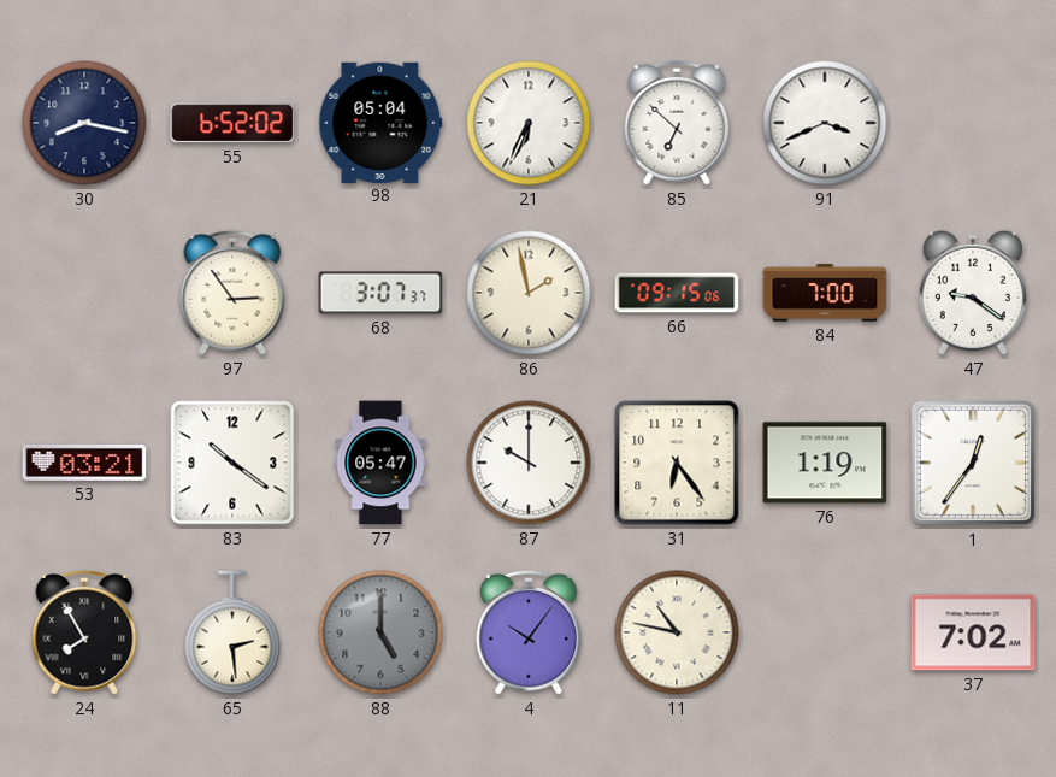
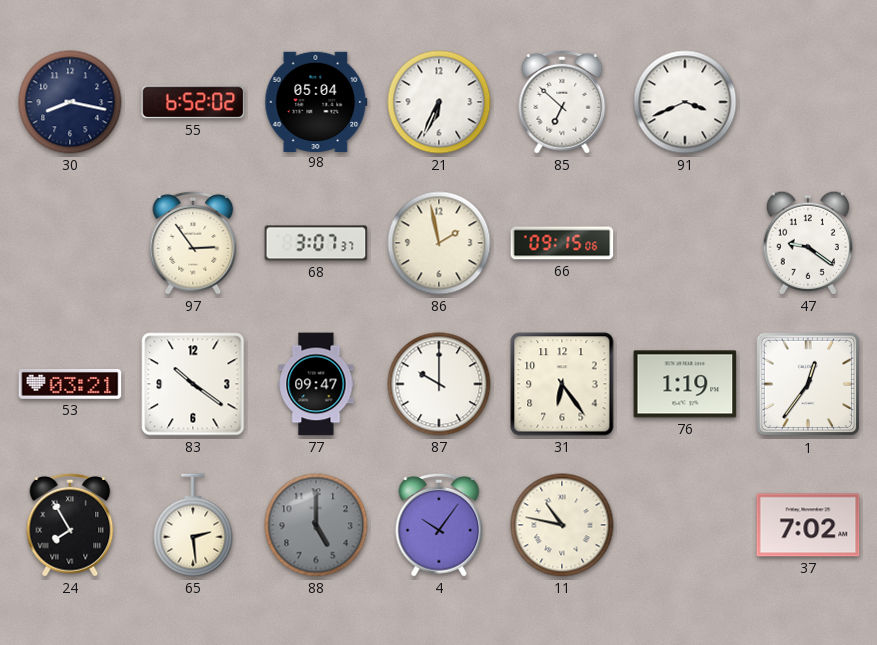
84: 7:00 -> none
77: 05:47 -> 09:47
